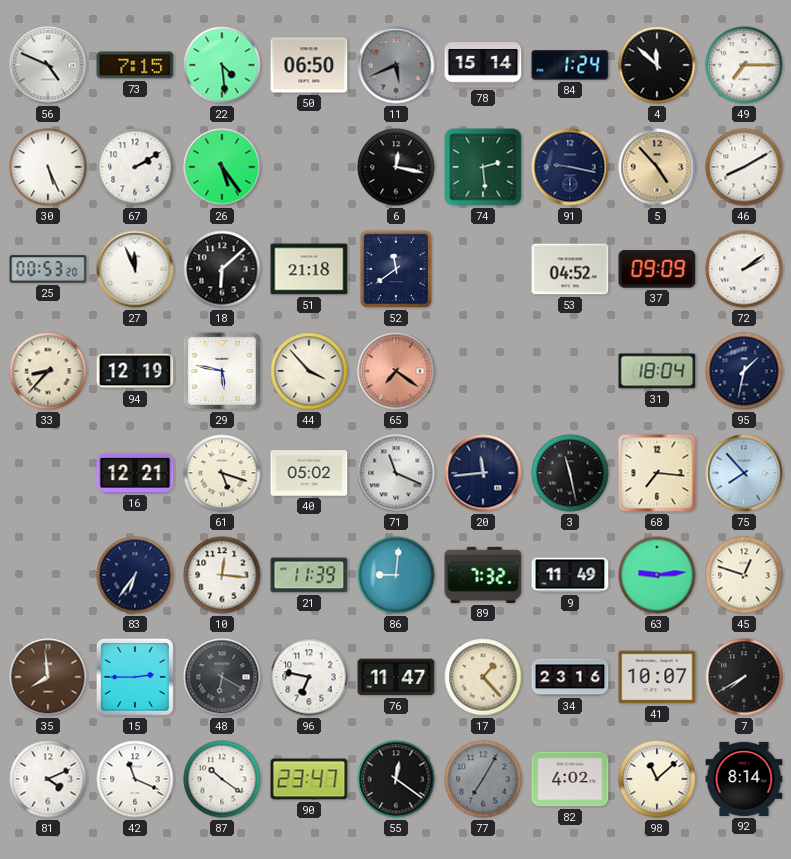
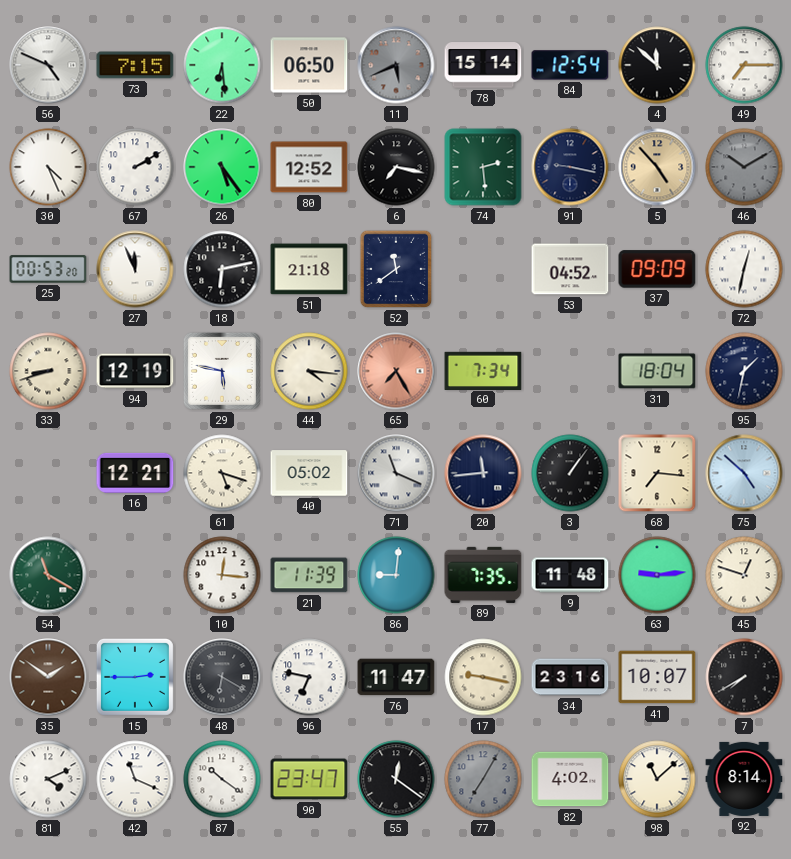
22: 4:29 -> 6:29
84: 1:24 -> 12:54
30: 5:26 -> 4:26
80: none -> 12:52
6: 12:17 -> 7:17
46: 8:10 -> 10:10
46 dial: white -> grey
18: 6:08 -> 6:13
72: 2:09 -> 12:32
33: 8:37 -> 8:42
44: 3:53 -> 4:16
65: 7:21 -> 7:25
60: none -> 7:34
3: 11:28 -> 1:06
75: 7:53 -> 4:52
54: none -> 11:20
83: 6:36 -> none
89: 7:32 -> 7:35
9: 11:49 -> 11:48
35: 7:59 -> 1:51
17: 1:23 -> 9:17
